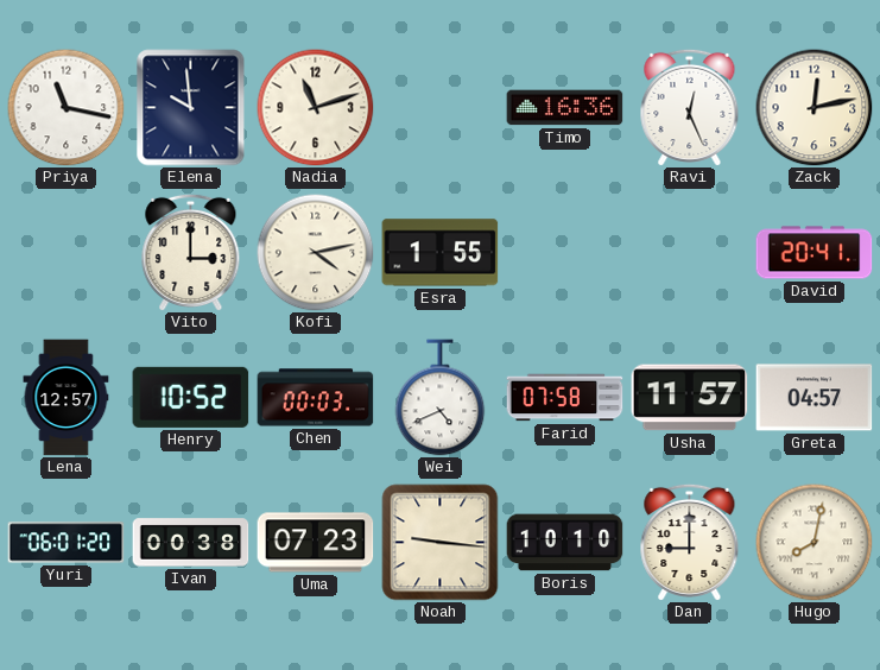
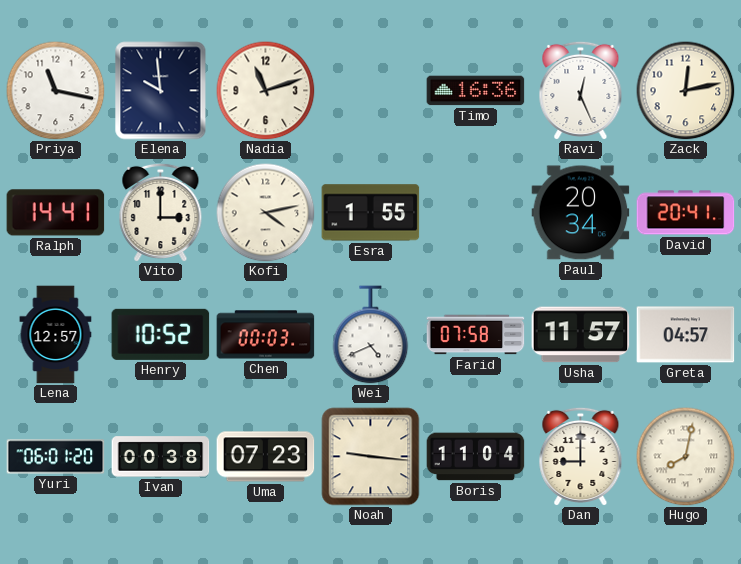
Ralph: none -> 14:41
Paul: none -> 20:34
Boris: 10:10 -> 11:04
